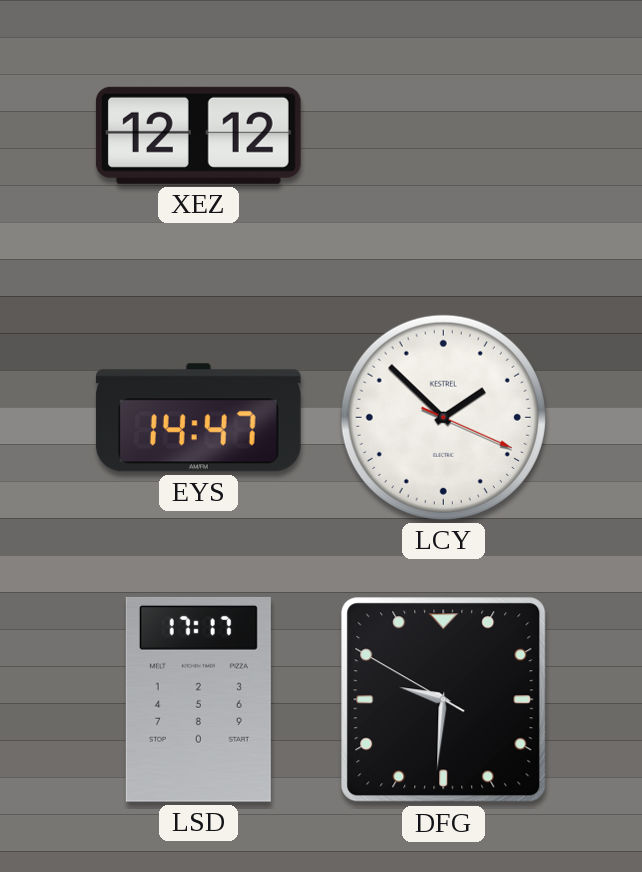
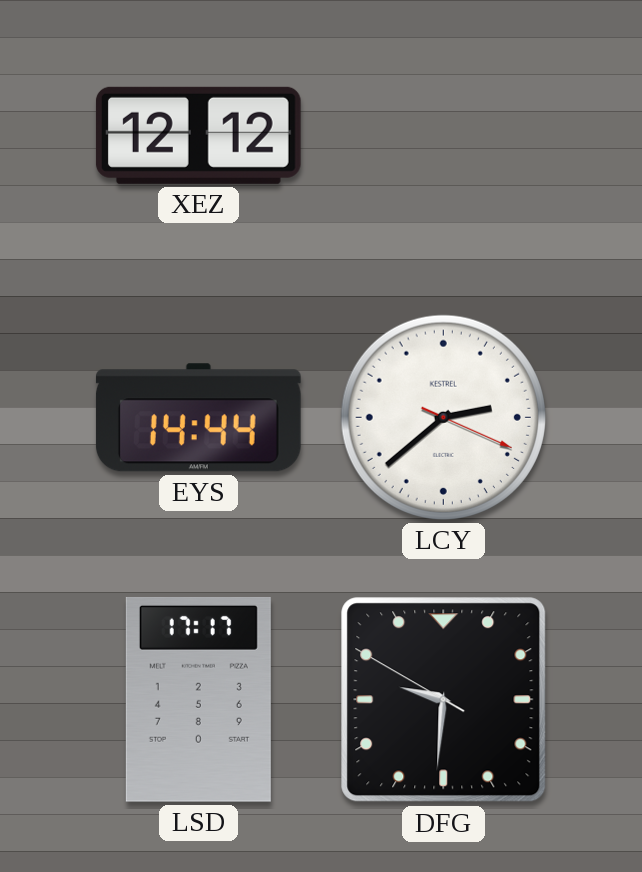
EYS: 14:47 -> 14:44
LCY: 1:52 -> 2:38
